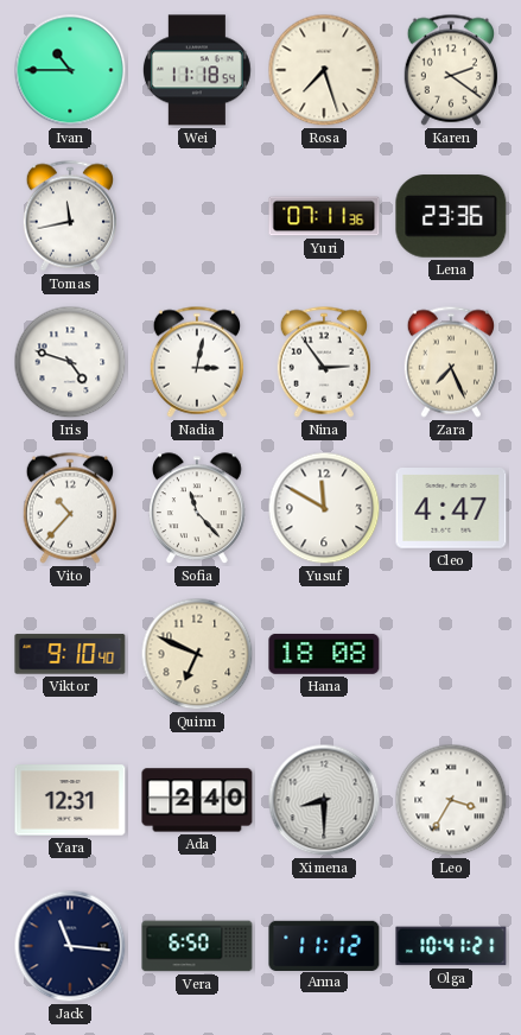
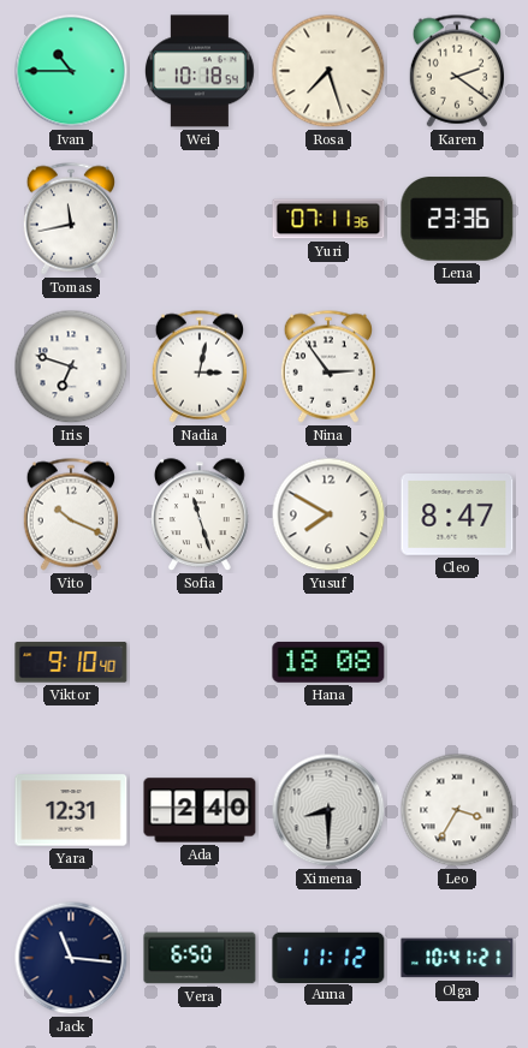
Wei: 11:18 -> 10:18
Iris: 4:48 -> 6:48
Zara: 7:26 -> none
Vito: 10:37 -> 10:19
Sofia: 11:23 -> 11:27
Yusuf: 11:50 -> 7:50
Cleo: 4:47 -> 8:47
Quinn: 6:49 -> none
